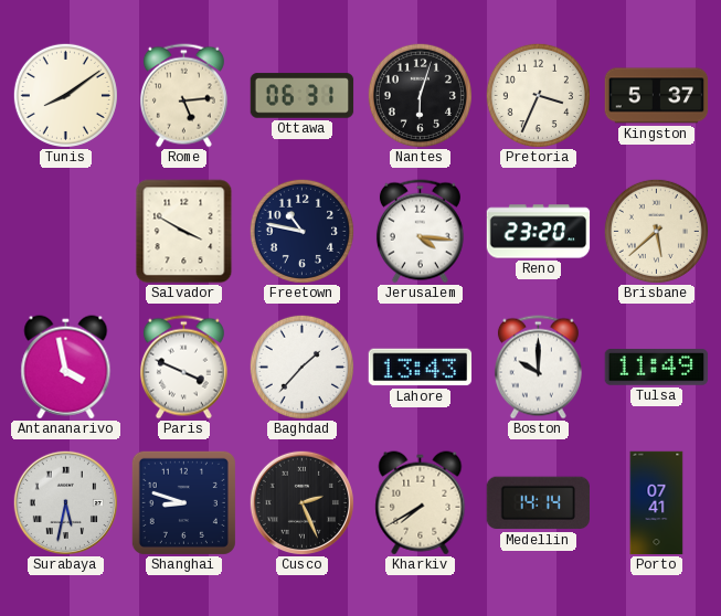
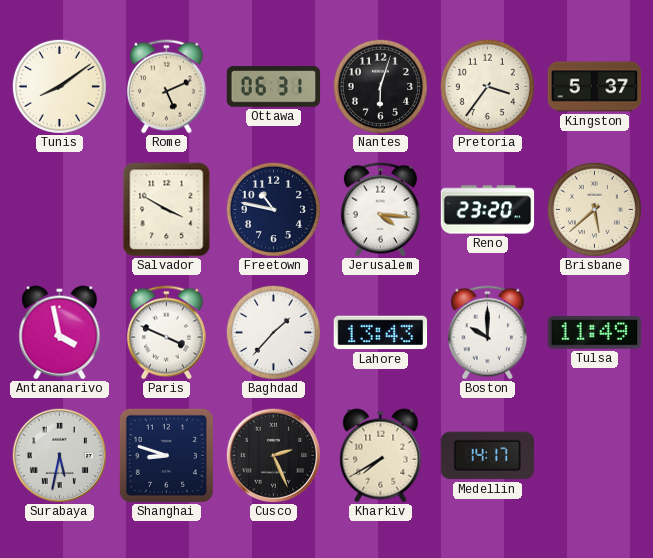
Rome: 5:14 -> 5:11
Pretoria: 3:34 -> 3:36
Medellin: 14:14 -> 14:17
Porto: 07:41 -> none
